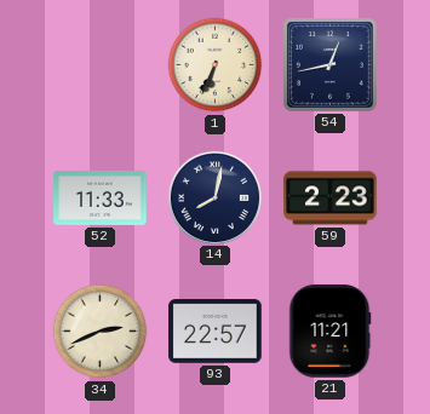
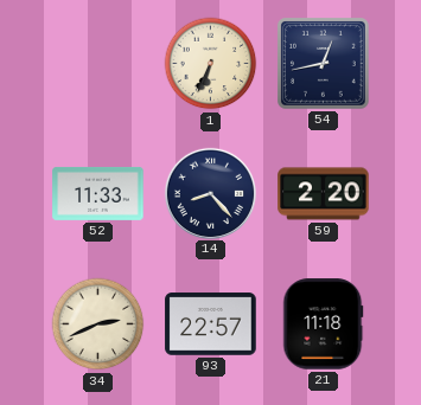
14: 8:02 -> 8:23
59: 2:23 -> 2:20
21: 11:21 -> 11:18
